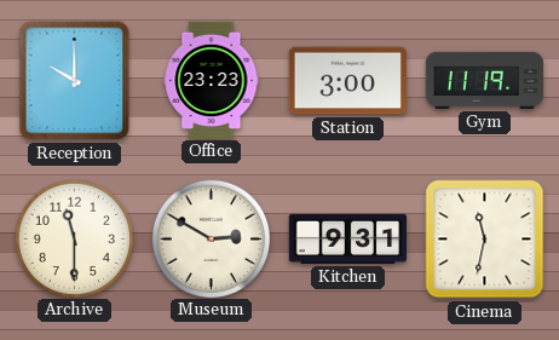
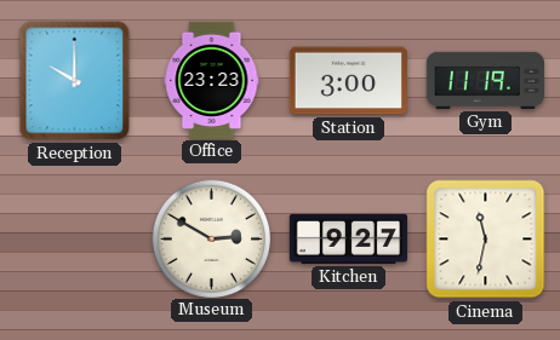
Archive: 11:30 -> none
Kitchen: 9:31 -> 9:27
